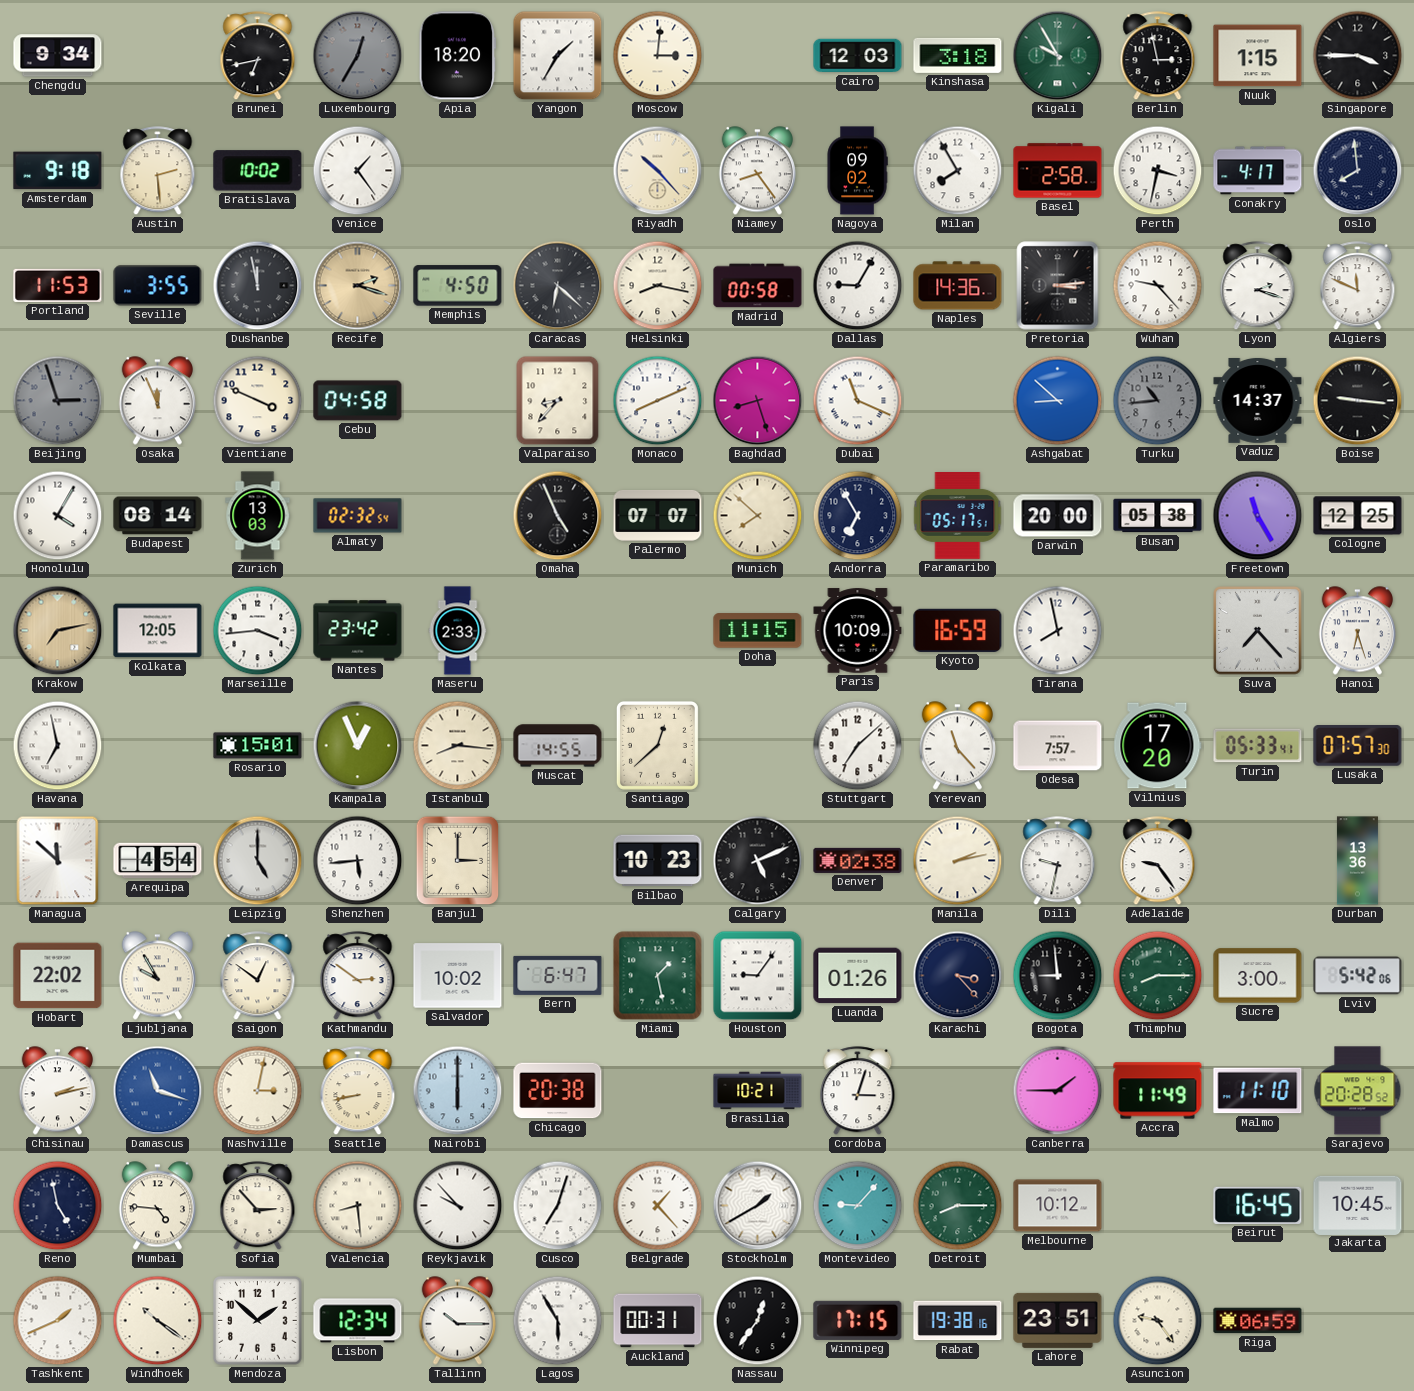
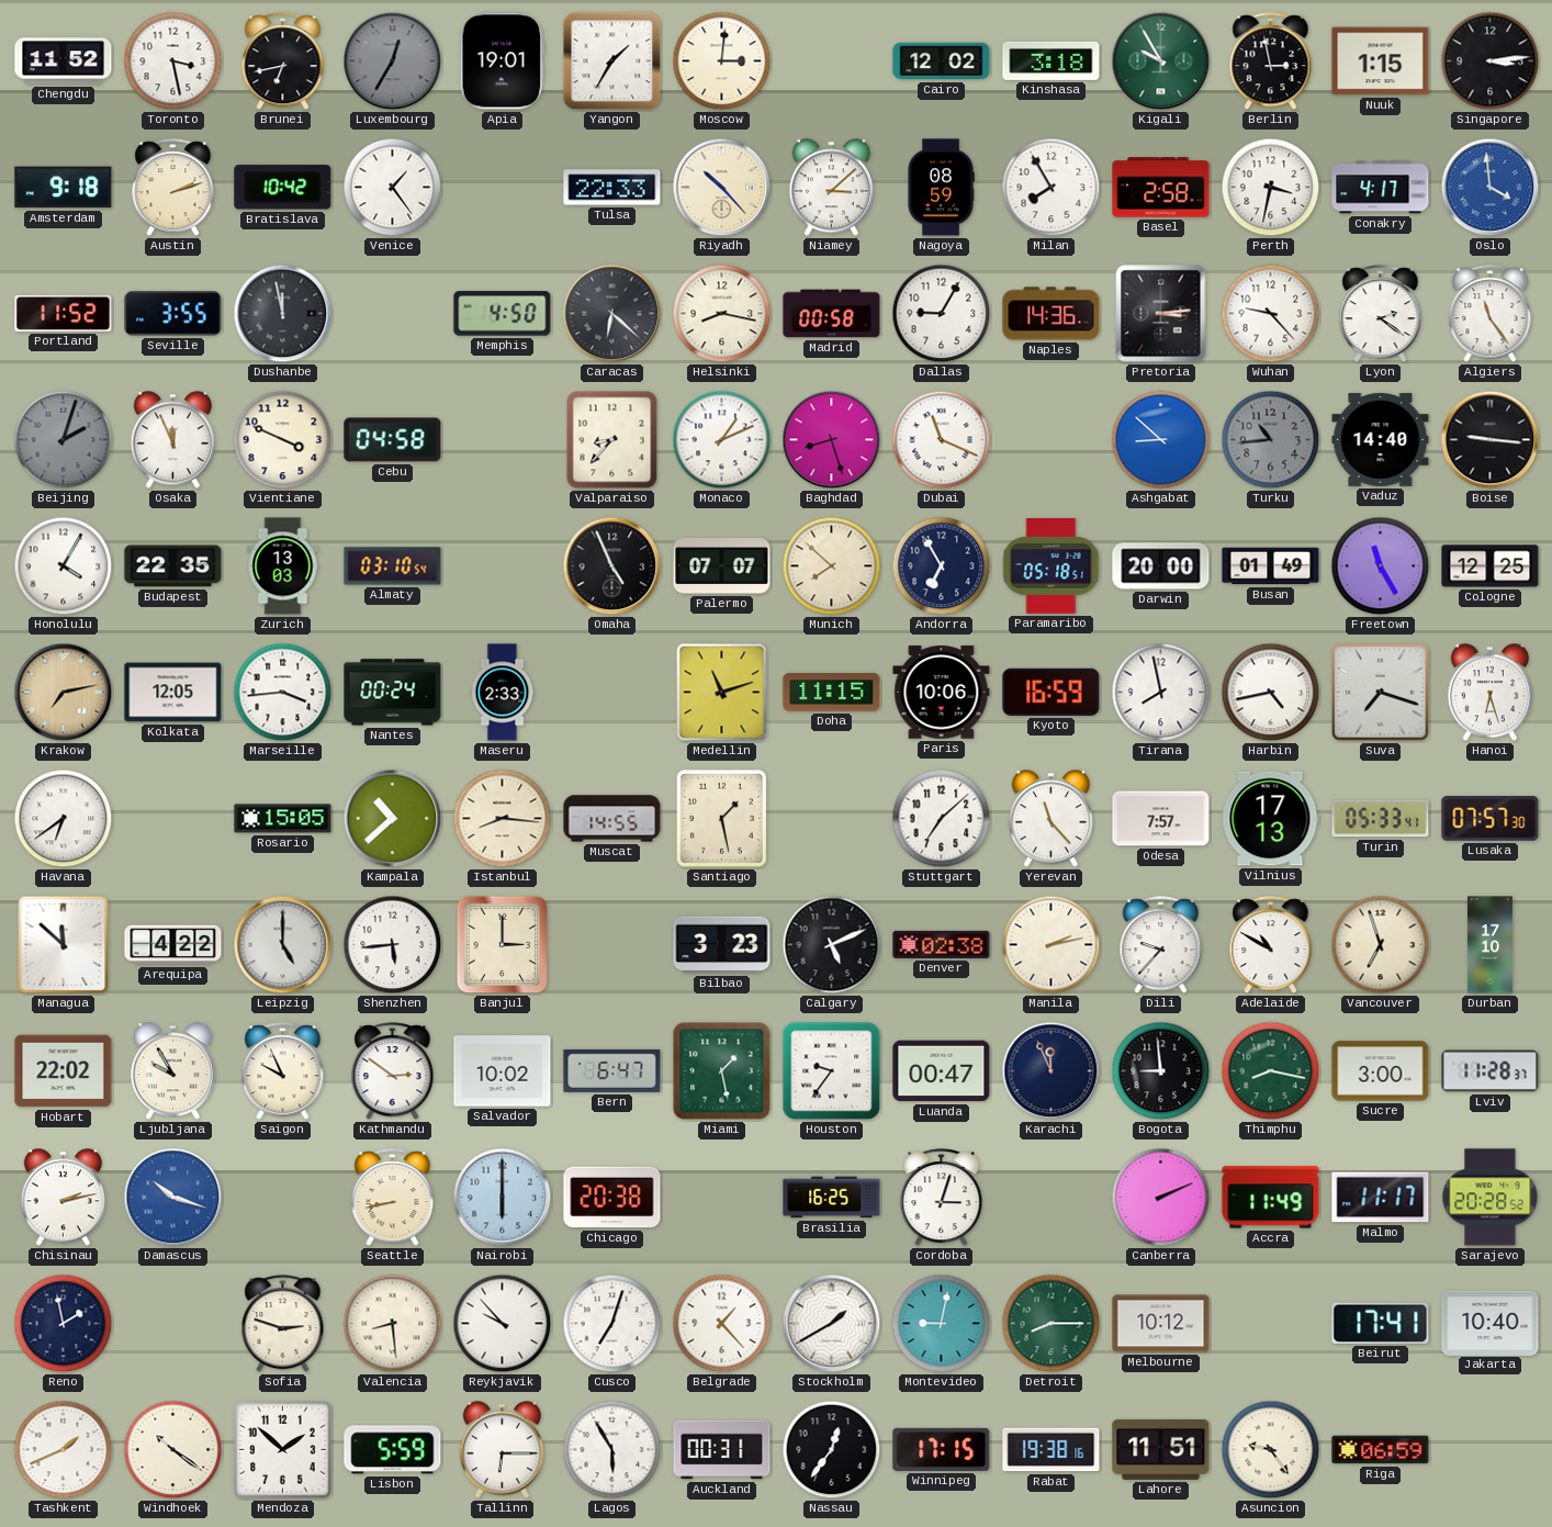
Chengdu: 9:34 -> 11:52
Toronto: none -> 3:28
Apia: 18:20 -> 19:01
Cairo: 12:03 -> 12:02
Singapore: 3:45 -> 3:14
Austin: 2:29 -> 2:12
Bratislava: 10:02 -> 10:42
Tulsa: none -> 22:33
Niamey: 8:24 -> 3:08
Nagoya: 09:02 -> 08:59
Oslo: 7:59 -> 3:59
Oslo dial: navy -> blue
Portland: 11:53 -> 11:52
Recife: 2:18 -> none
Lyon: 2:18 -> 2:21
Algiers: 11:49 -> 11:24
Beijing: 2:57 -> 2:03
Monaco: 8:11 -> 1:11
Vaduz: 14:37 -> 14:40
Budapest: 08:14 -> 22:35
Almaty: 02:32 -> 03:10
Paramaribo: 05:17 -> 05:18
Busan: 05:38 -> 01:49
Nantes: 23:42 -> 00:24
Medellin: none -> 11:12
Paris: 10:09 -> 10:06
Harbin: none -> 4:43
Suva: 7:23 -> 7:18
Havana: 6:58 -> 6:39
Rosario: 15:01 -> 15:05
Kampala: 12:56 -> 10:38
Santiago: 12:38 -> 1:28
Vilnius: 17:20 -> 17:13
Arequipa: 4:54 -> 4:22
Bilbao: 10:23 -> 3:23
Dili: 9:32 -> 9:37
Adelaide: 9:24 -> 10:50
Vancouver: none -> 6:57
Durban: 13:36 -> 17:10
Saigon: 12:51 -> 9:56
Houston: 9:06 -> 9:36
Luanda: 01:26 -> 00:47
Karachi: 3:23 -> 11:56
Thimphu: 8:15 -> 8:17
Lviv: 5:42 -> 11:28
Damascus: 11:18 -> 10:18
Nashville: 3:02 -> none
Brasilia: 10:21 -> 16:25
Canberra: 1:45 -> 2:11
Malmo: 11:10 -> 11:17
Reno: 4:58 -> 1:58
Mumbai: 4:46 -> none
Sofia: 2:53 -> 2:48
Montevideo: 9:07 -> 9:02
Beirut: 16:45 -> 17:41
Jakarta: 10:45 -> 10:40
Lisbon: 12:34 -> 5:59
Tallinn: 10:15 -> 6:15
Lahore: 23:51 -> 11:51
